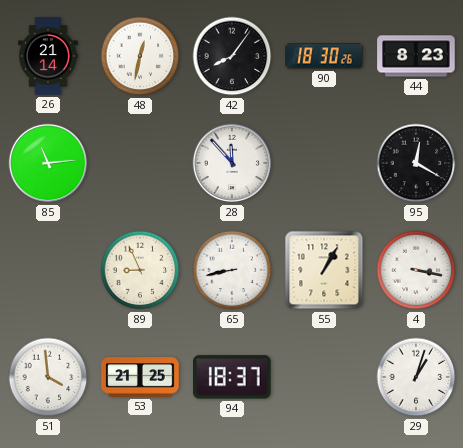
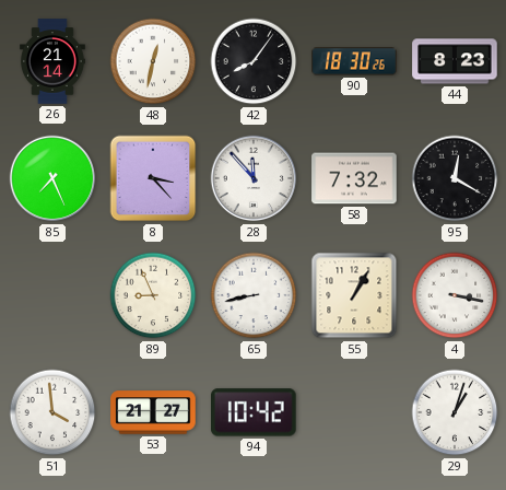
85: 11:14 -> 7:26
8: none -> 3:23
58: none -> 7:32
53: 21:25 -> 21:27
94: 18:37 -> 10:42
